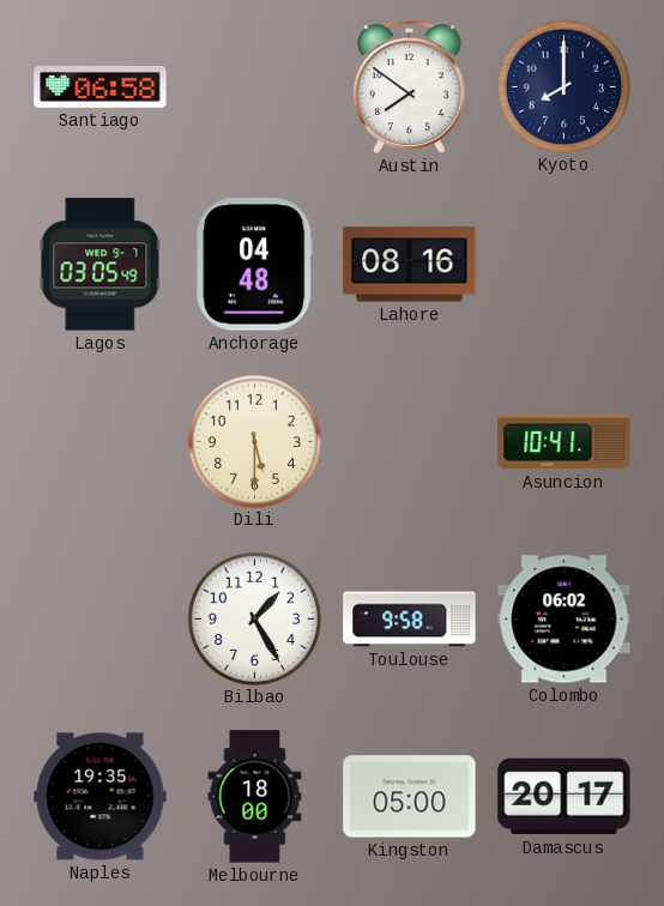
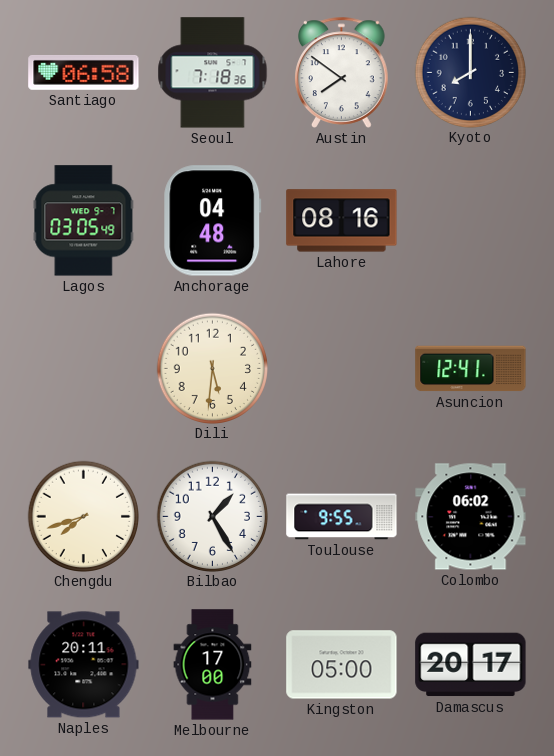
Seoul: none -> 7:18
Dili: 5:30 -> 5:31
Asuncion: 10:41 -> 12:41
Chengdu: none -> 7:42
Toulouse: 9:58 -> 9:55
Naples: 19:35 -> 20:11
Melbourne: 18:00 -> 17:00
